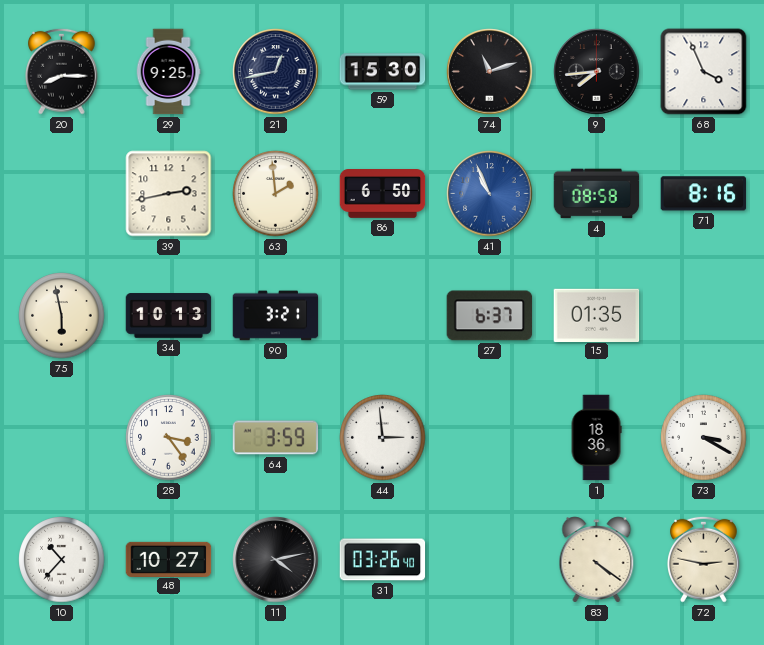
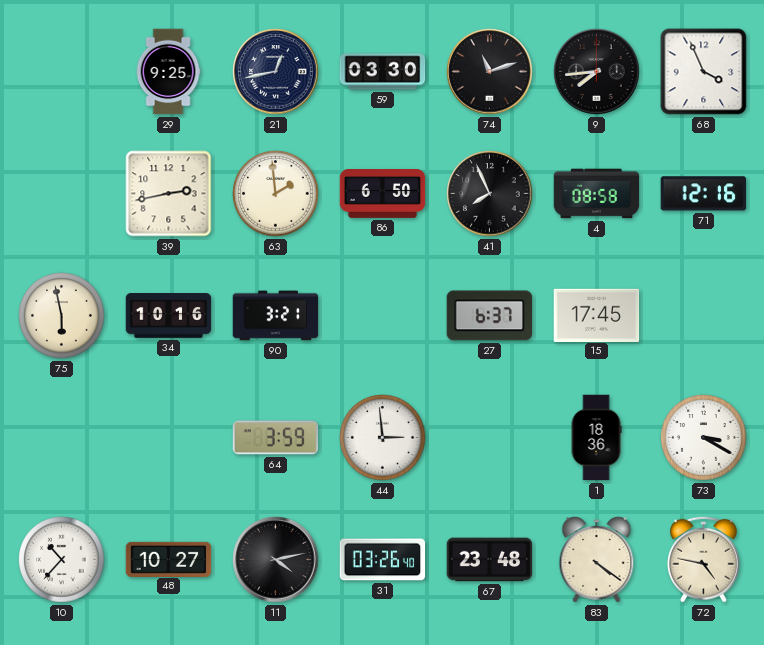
20: 8:15 -> none
59: 15:30 -> 03:30
41: 10:56 -> 7:56
41 dial: blue -> black
71: 8:16 -> 12:16
34: 10:13 -> 10:16
15: 01:35 -> 17:45
28: 3:24 -> none
67: none -> 23:48
72: 2:47 -> 4:47
